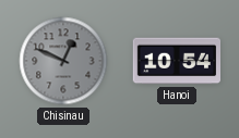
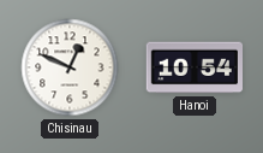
Chisinau dial: grey -> white
